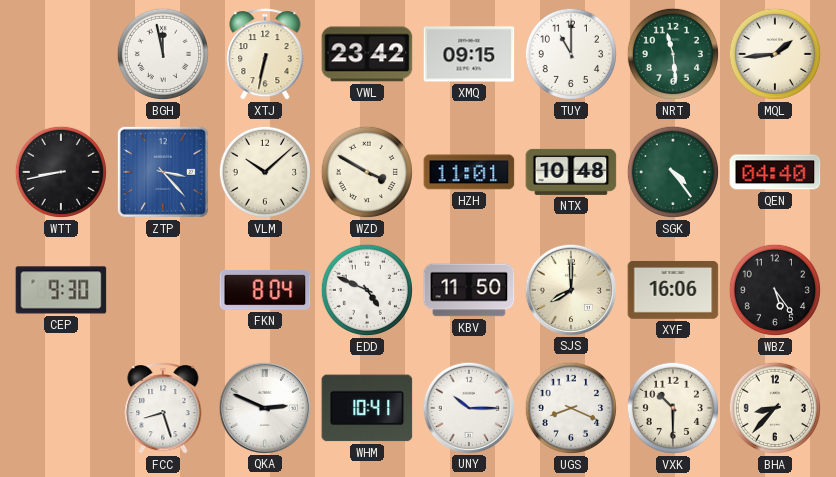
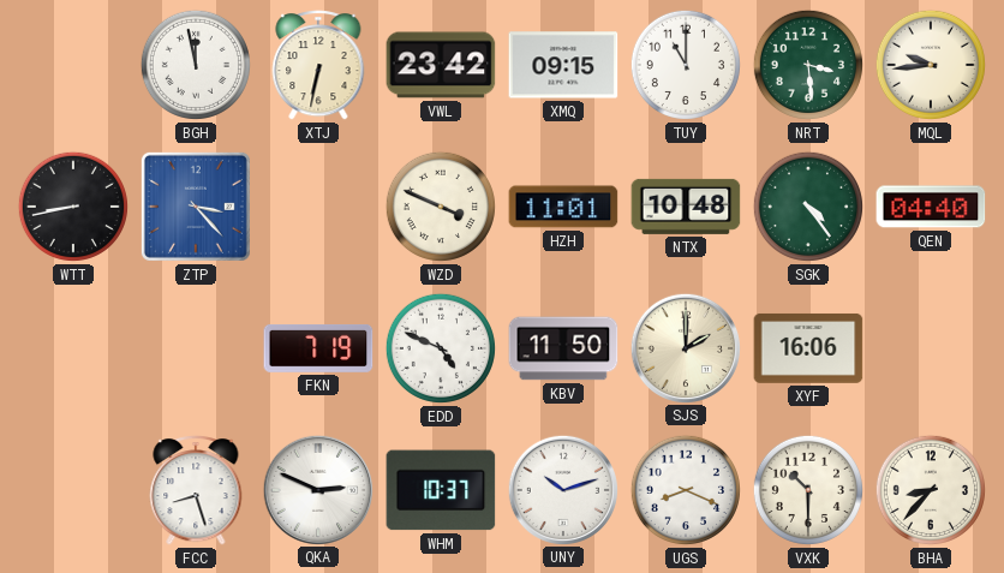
NRT: 11:29 -> 3:29
MQL: 1:44 -> 9:44
VLM: 10:08 -> none
WZD: 3:50 -> 3:49
CEP: 9:30 -> none
FKN: 8:04 -> 7:19
SJS: 8:00 -> 2:00
WBZ: 5:24 -> none
WHM: 10:41 -> 10:37
UNY: 10:15 -> 10:12
